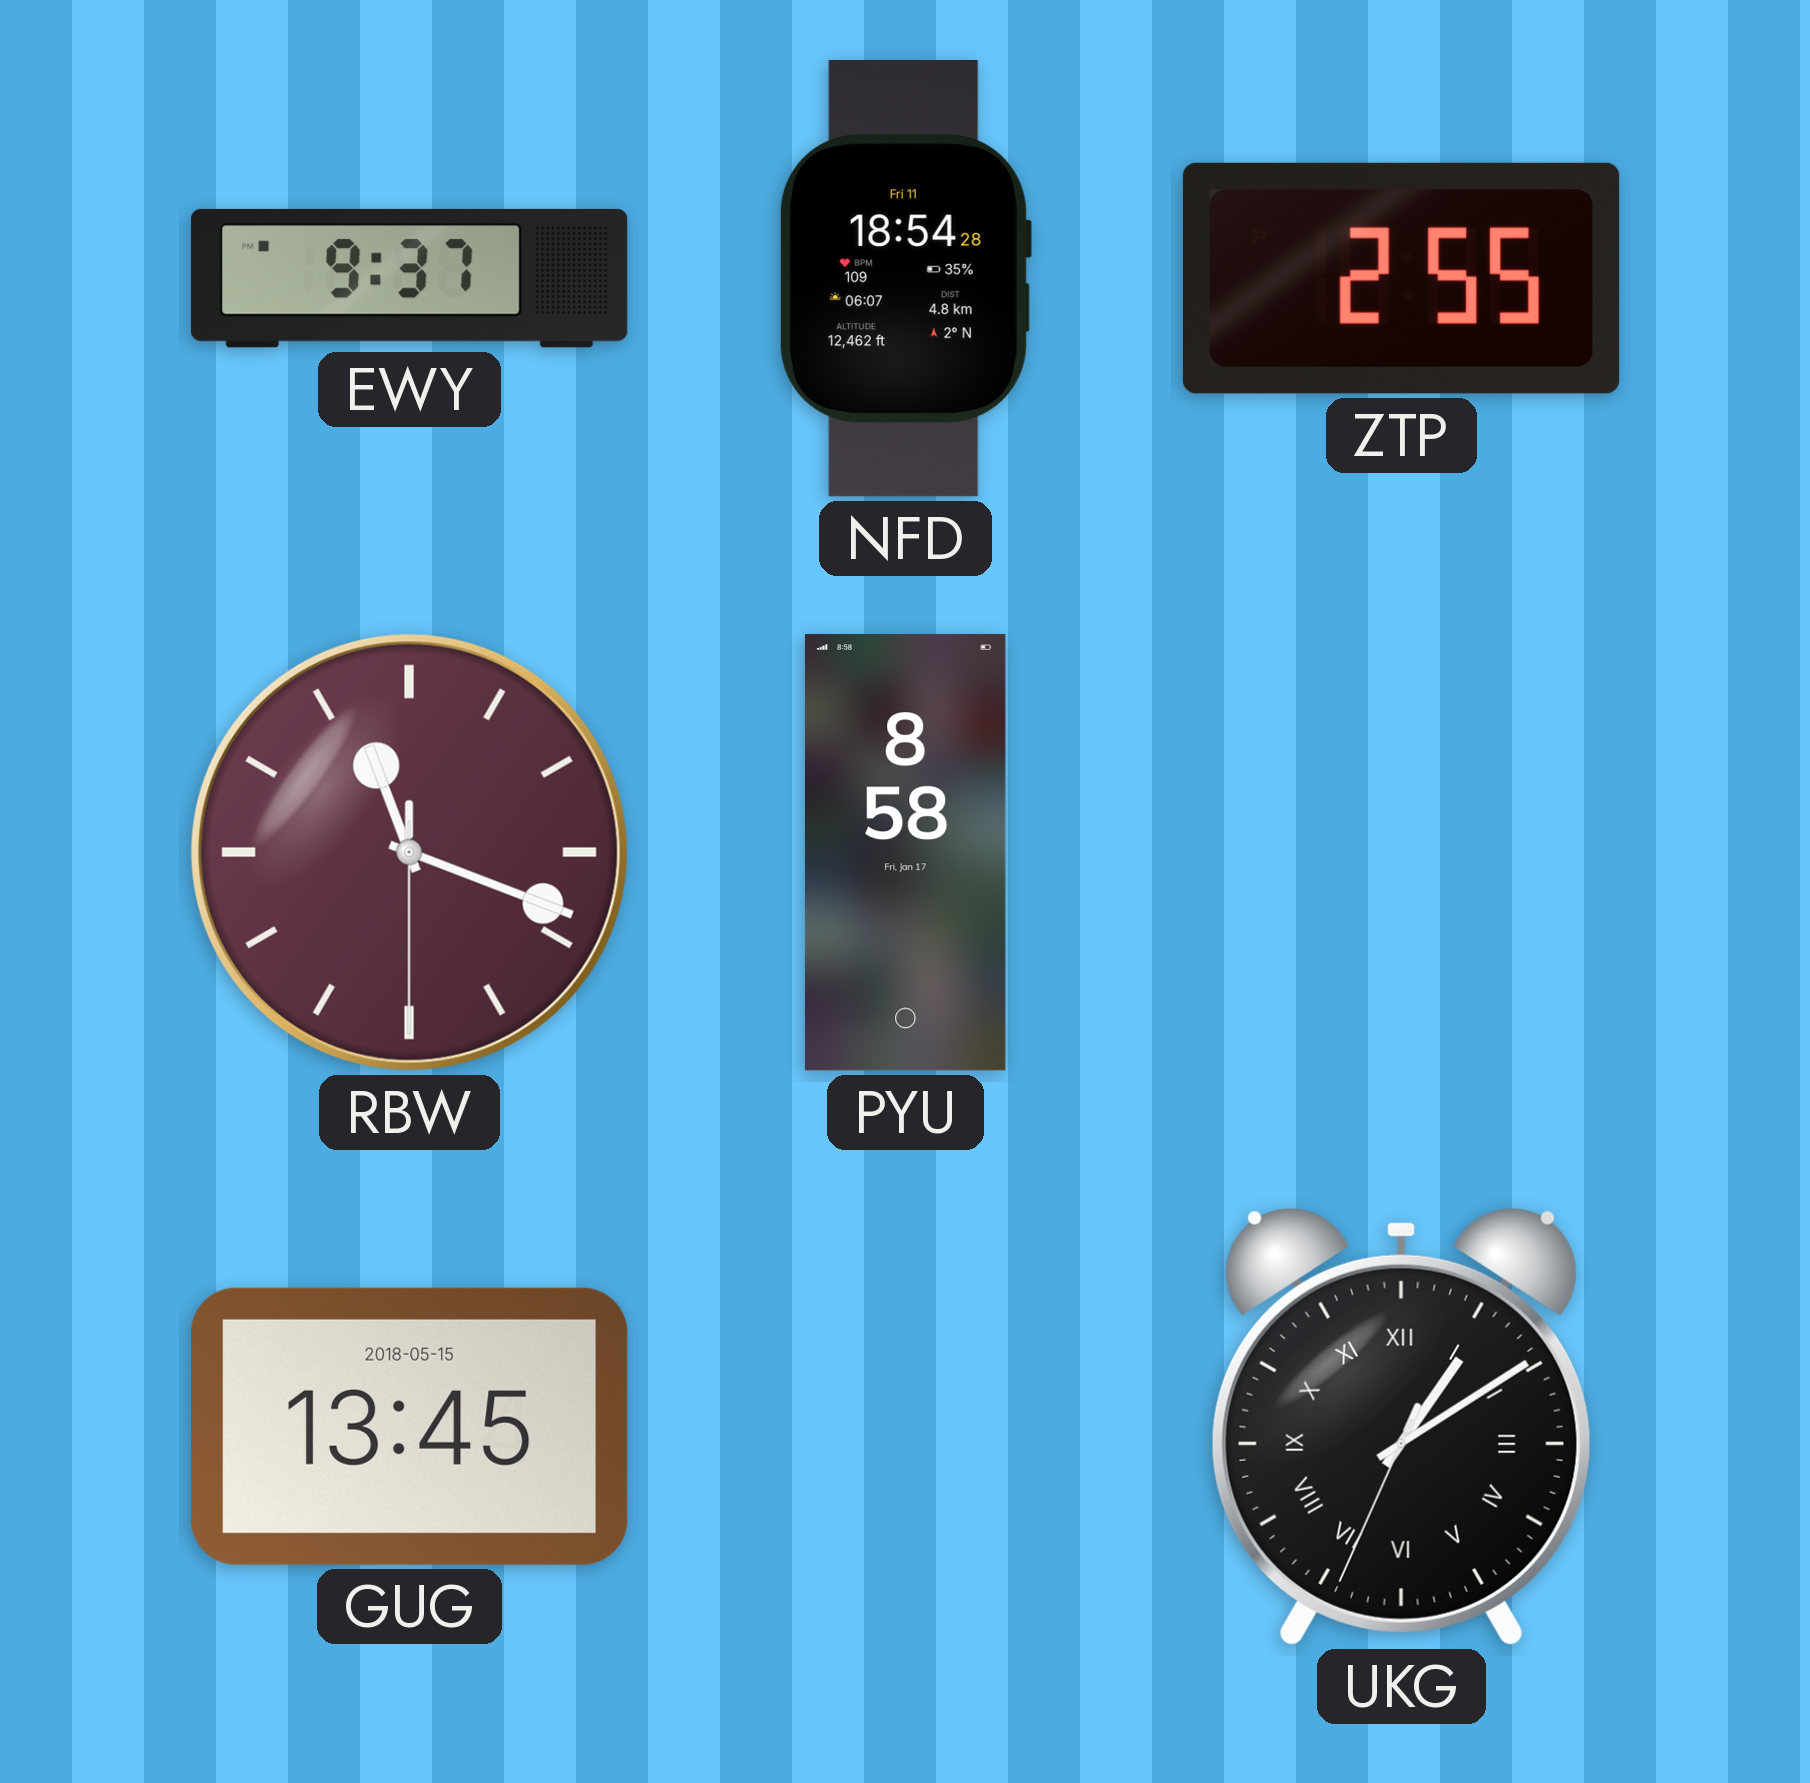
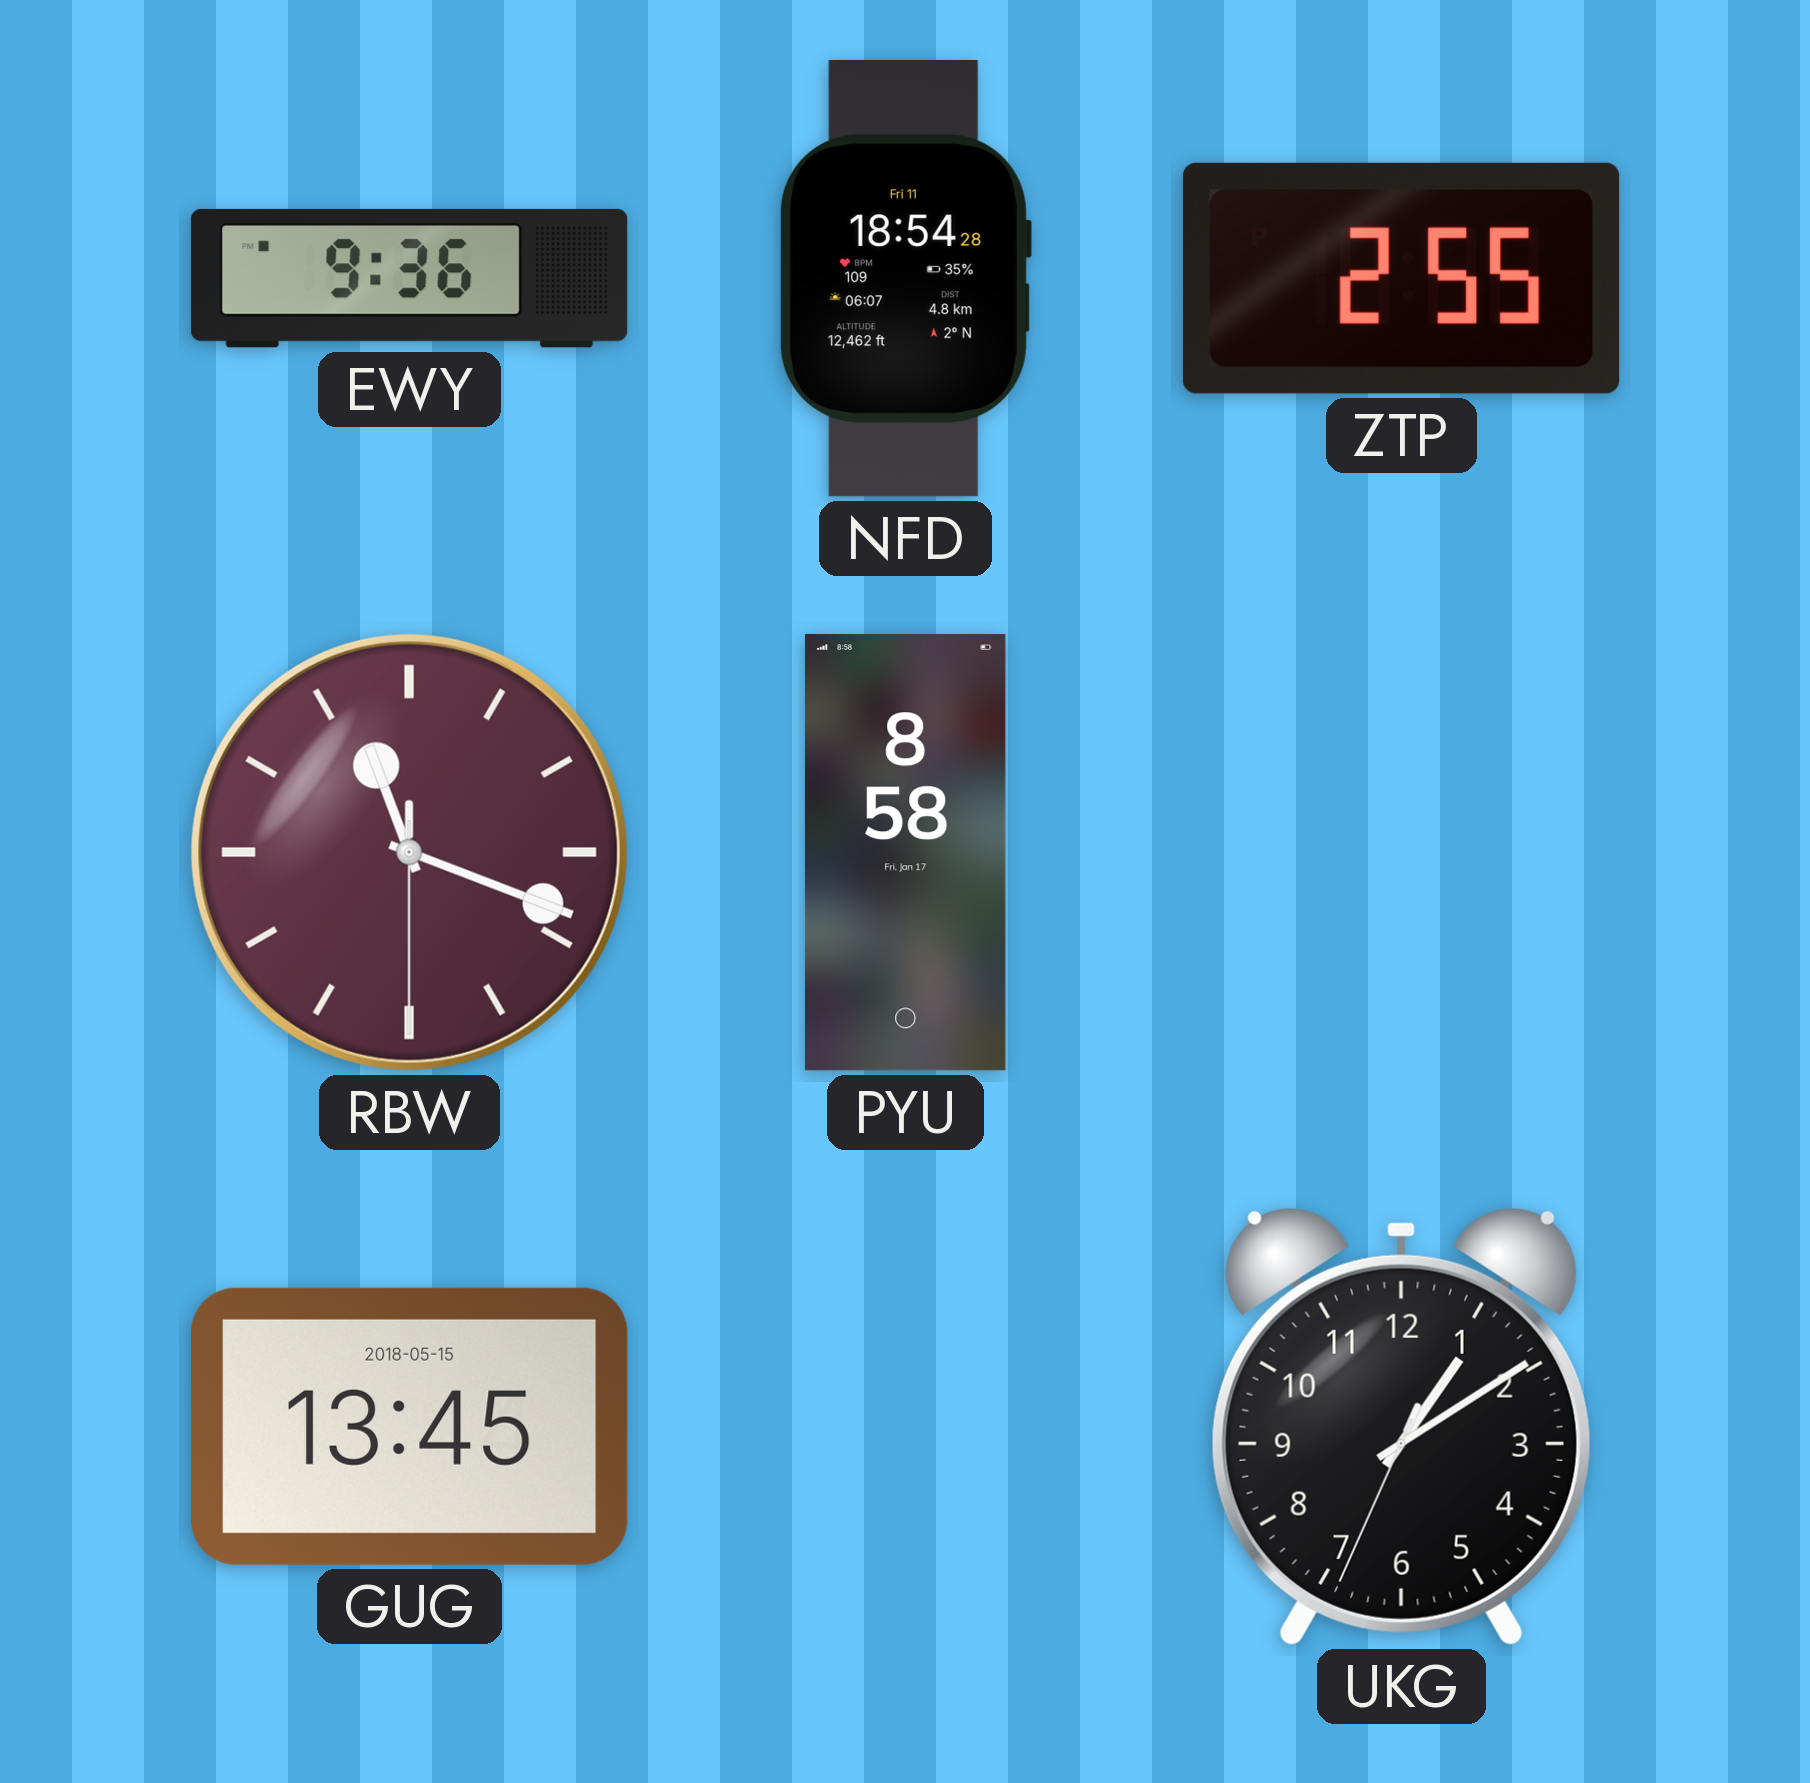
EWY: 9:37 -> 9:36
UKG numerals: Roman -> Arabic
